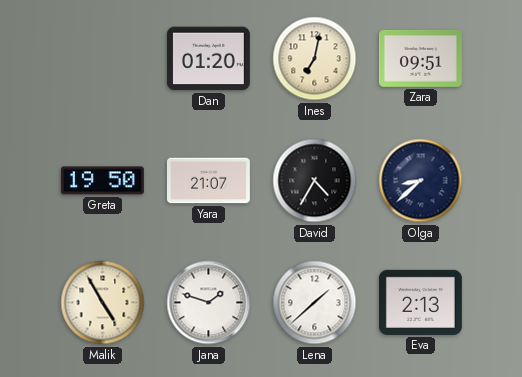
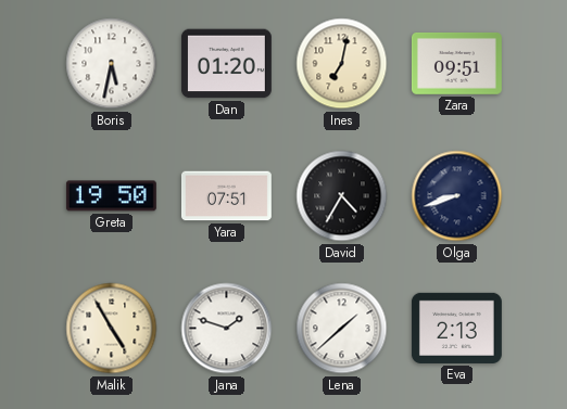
Boris: none -> 5:32
Yara: 21:07 -> 07:51
Olga: 8:38 -> 8:42
